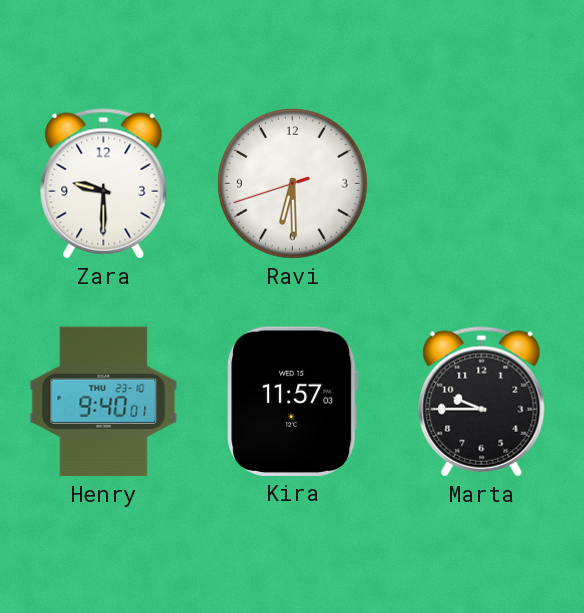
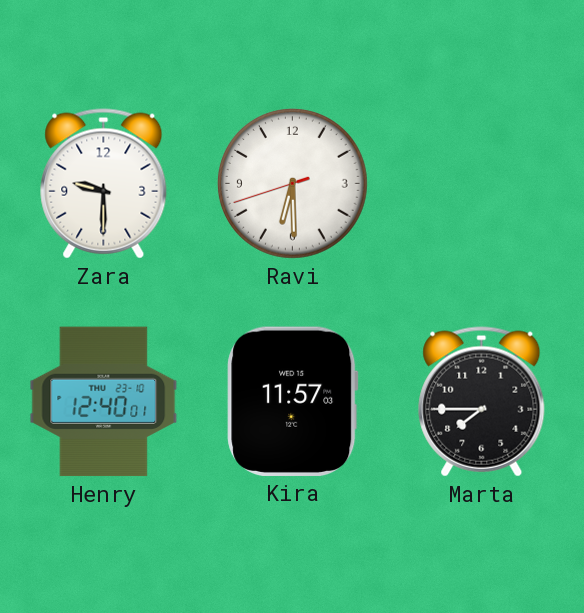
Henry: 9:40 -> 12:40
Marta: 9:45 -> 7:45
